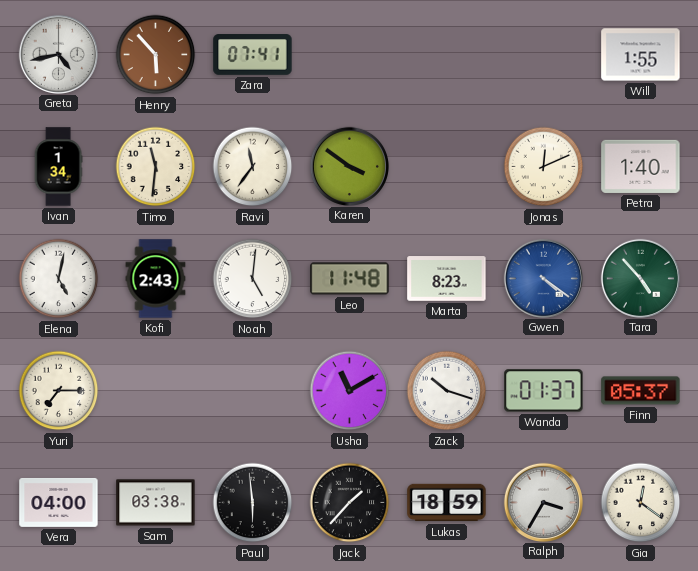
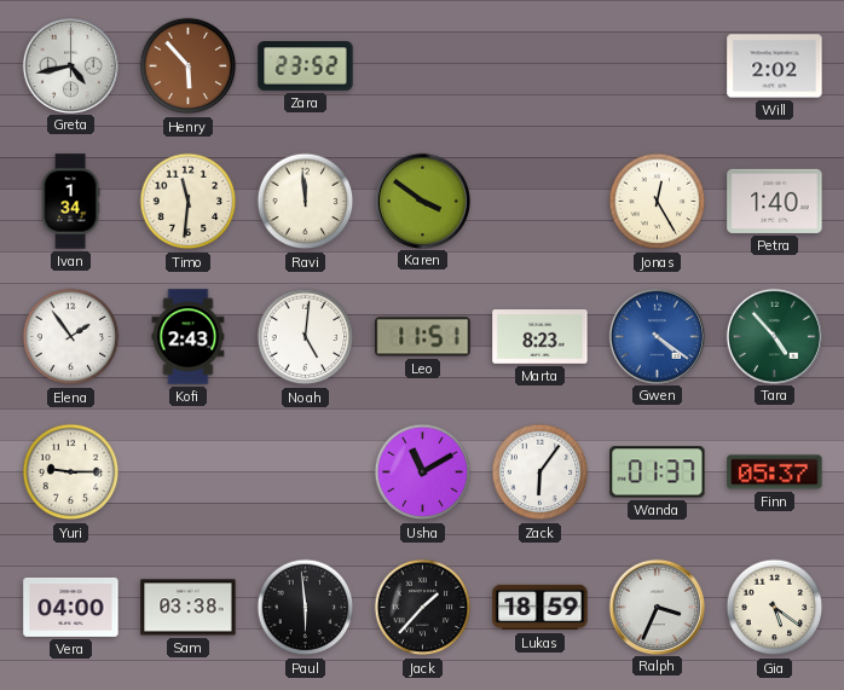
Zara: 07:41 -> 23:52
Will: 1:55 -> 2:02
Ravi: 11:36 -> 11:59
Jonas: 12:11 -> 12:25
Elena: 5:02 -> 1:54
Leo: 11:48 -> 11:51
Yuri: 7:15 -> 9:15
Zack: 10:18 -> 6:06
Ralph: 3:35 -> 3:34
Gia: 12:21 -> 5:21
